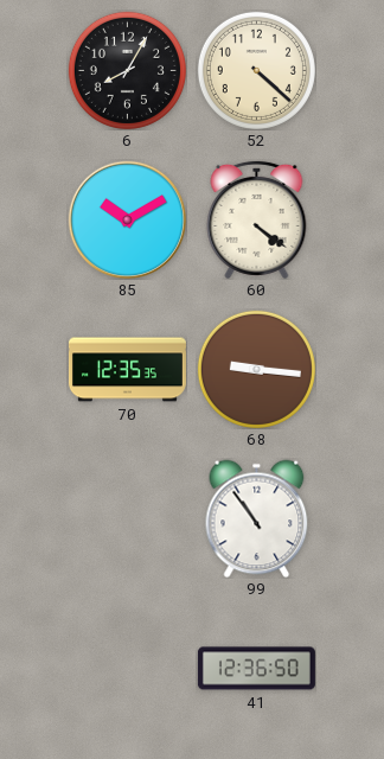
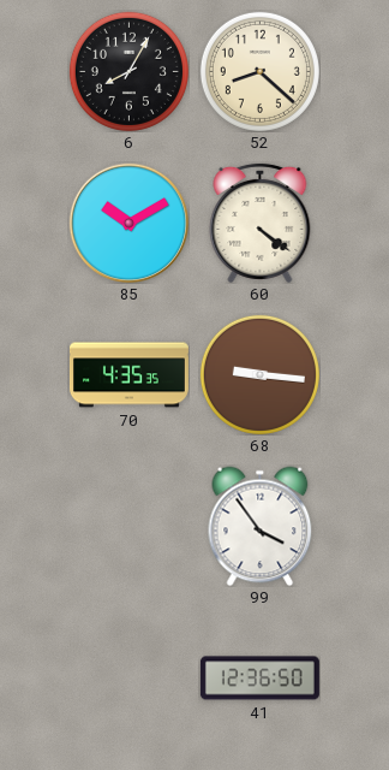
52: 4:22 -> 8:22
70: 12:35 -> 4:35
99: 10:54 -> 3:54
